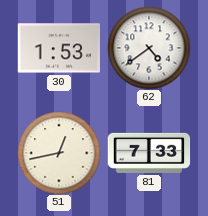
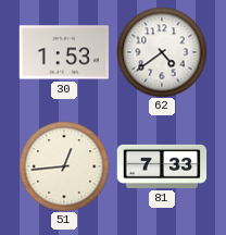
51: 12:43 -> 12:44
